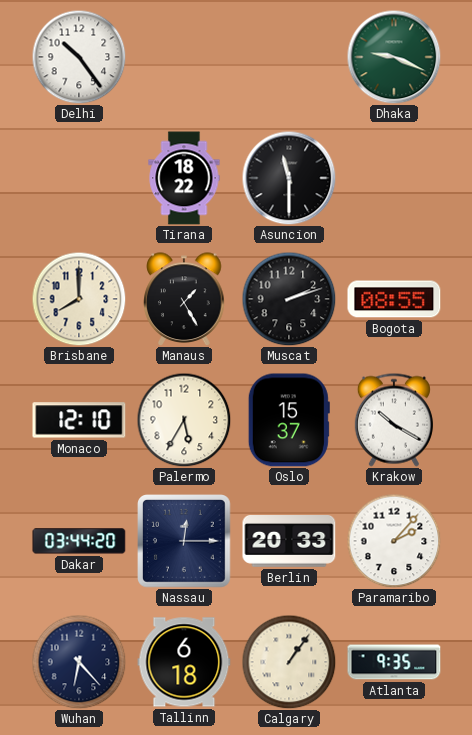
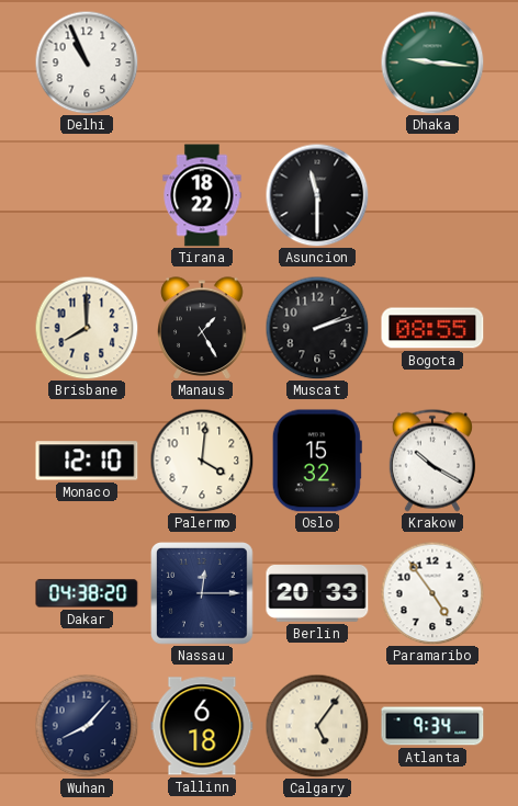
Delhi: 10:24 -> 10:56
Dhaka: 9:19 -> 9:16
Palermo: 5:35 -> 4:01
Oslo: 15:37 -> 15:32
Dakar: 03:44 -> 04:38
Paramaribo: 2:07 -> 4:54
Wuhan: 6:23 -> 8:07
Calgary: 1:06 -> 5:06
Atlanta: 9:35 -> 9:34
